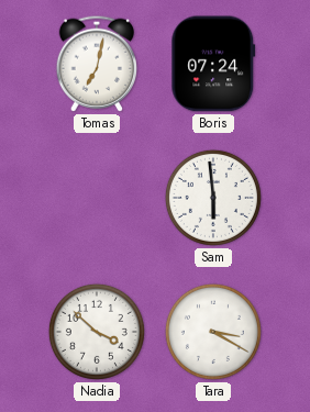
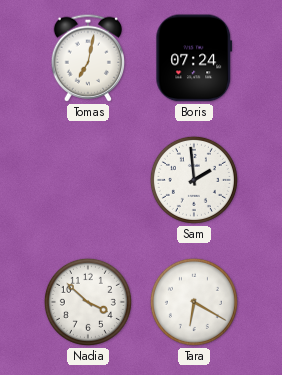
Sam: 5:59 -> 1:59
Tara: 3:20 -> 6:20
